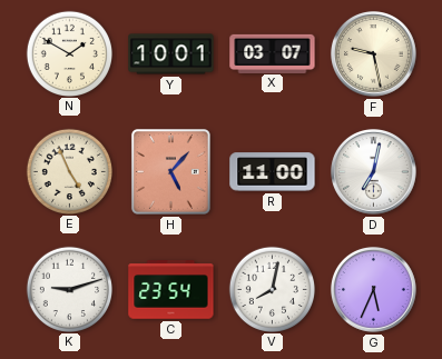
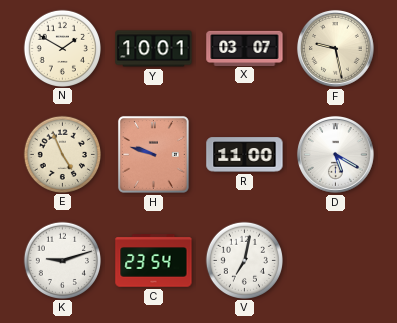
H: 5:07 -> 9:48
D: 7:02 -> 5:20
V: 8:02 -> 7:02
G: 5:34 -> none
